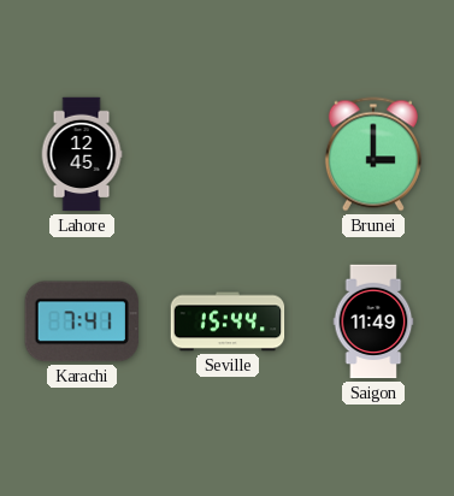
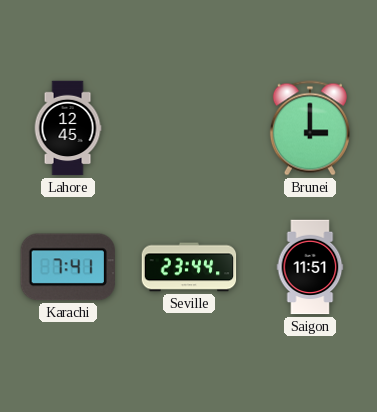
Seville: 15:44 -> 23:44
Saigon: 11:49 -> 11:51
